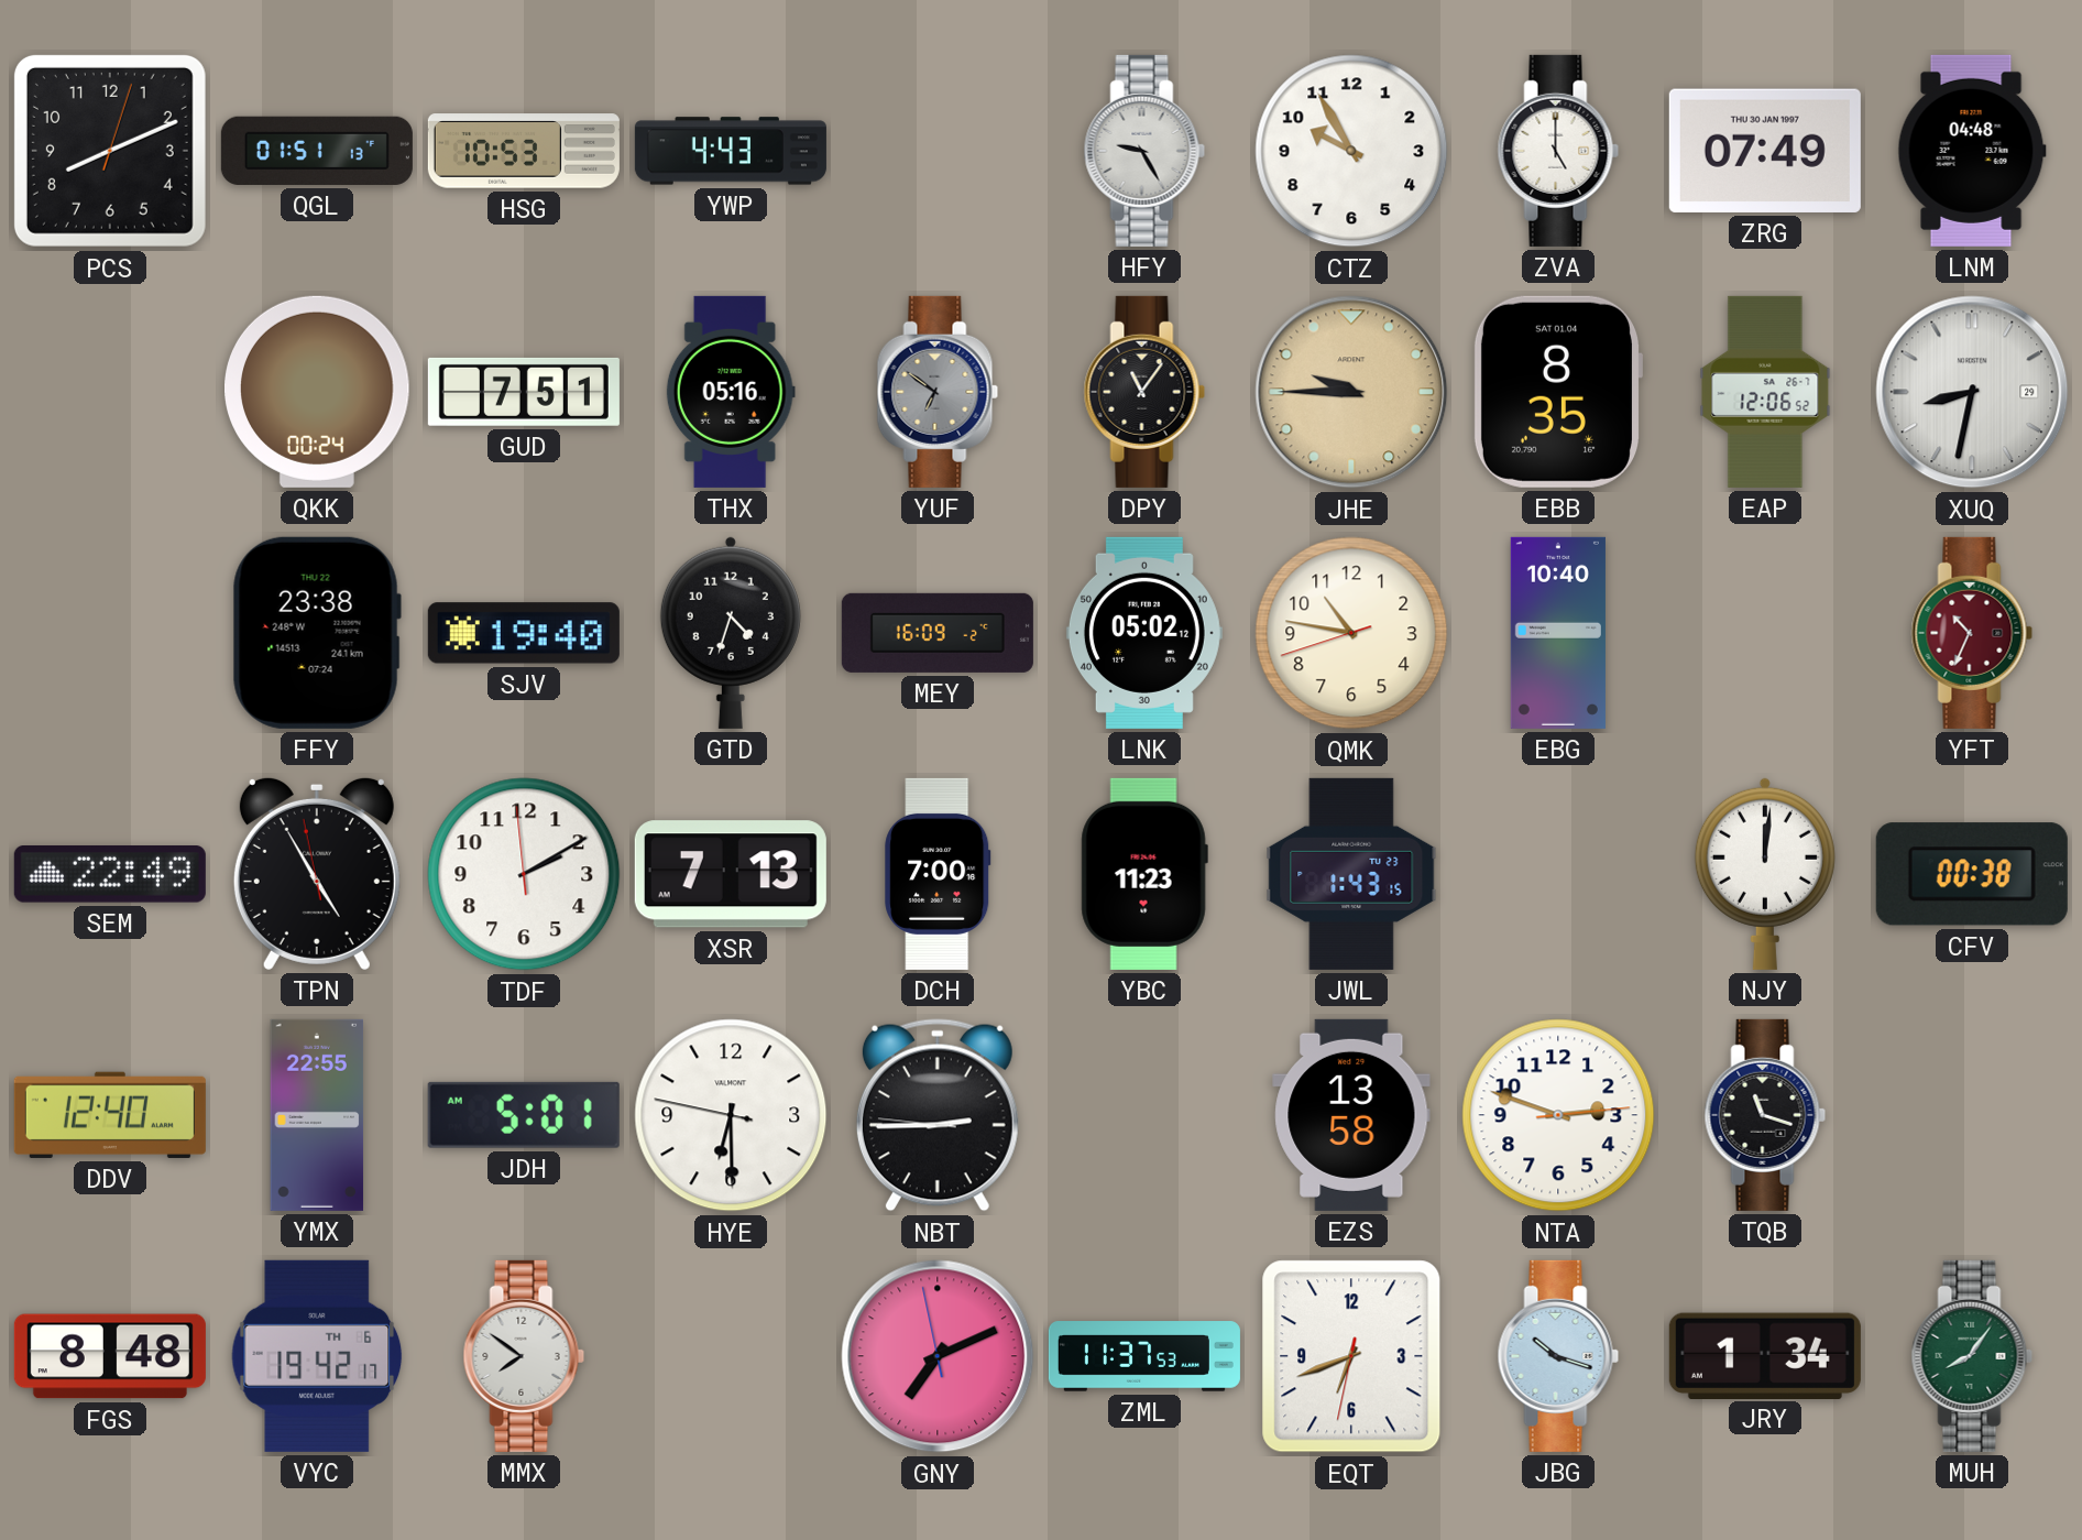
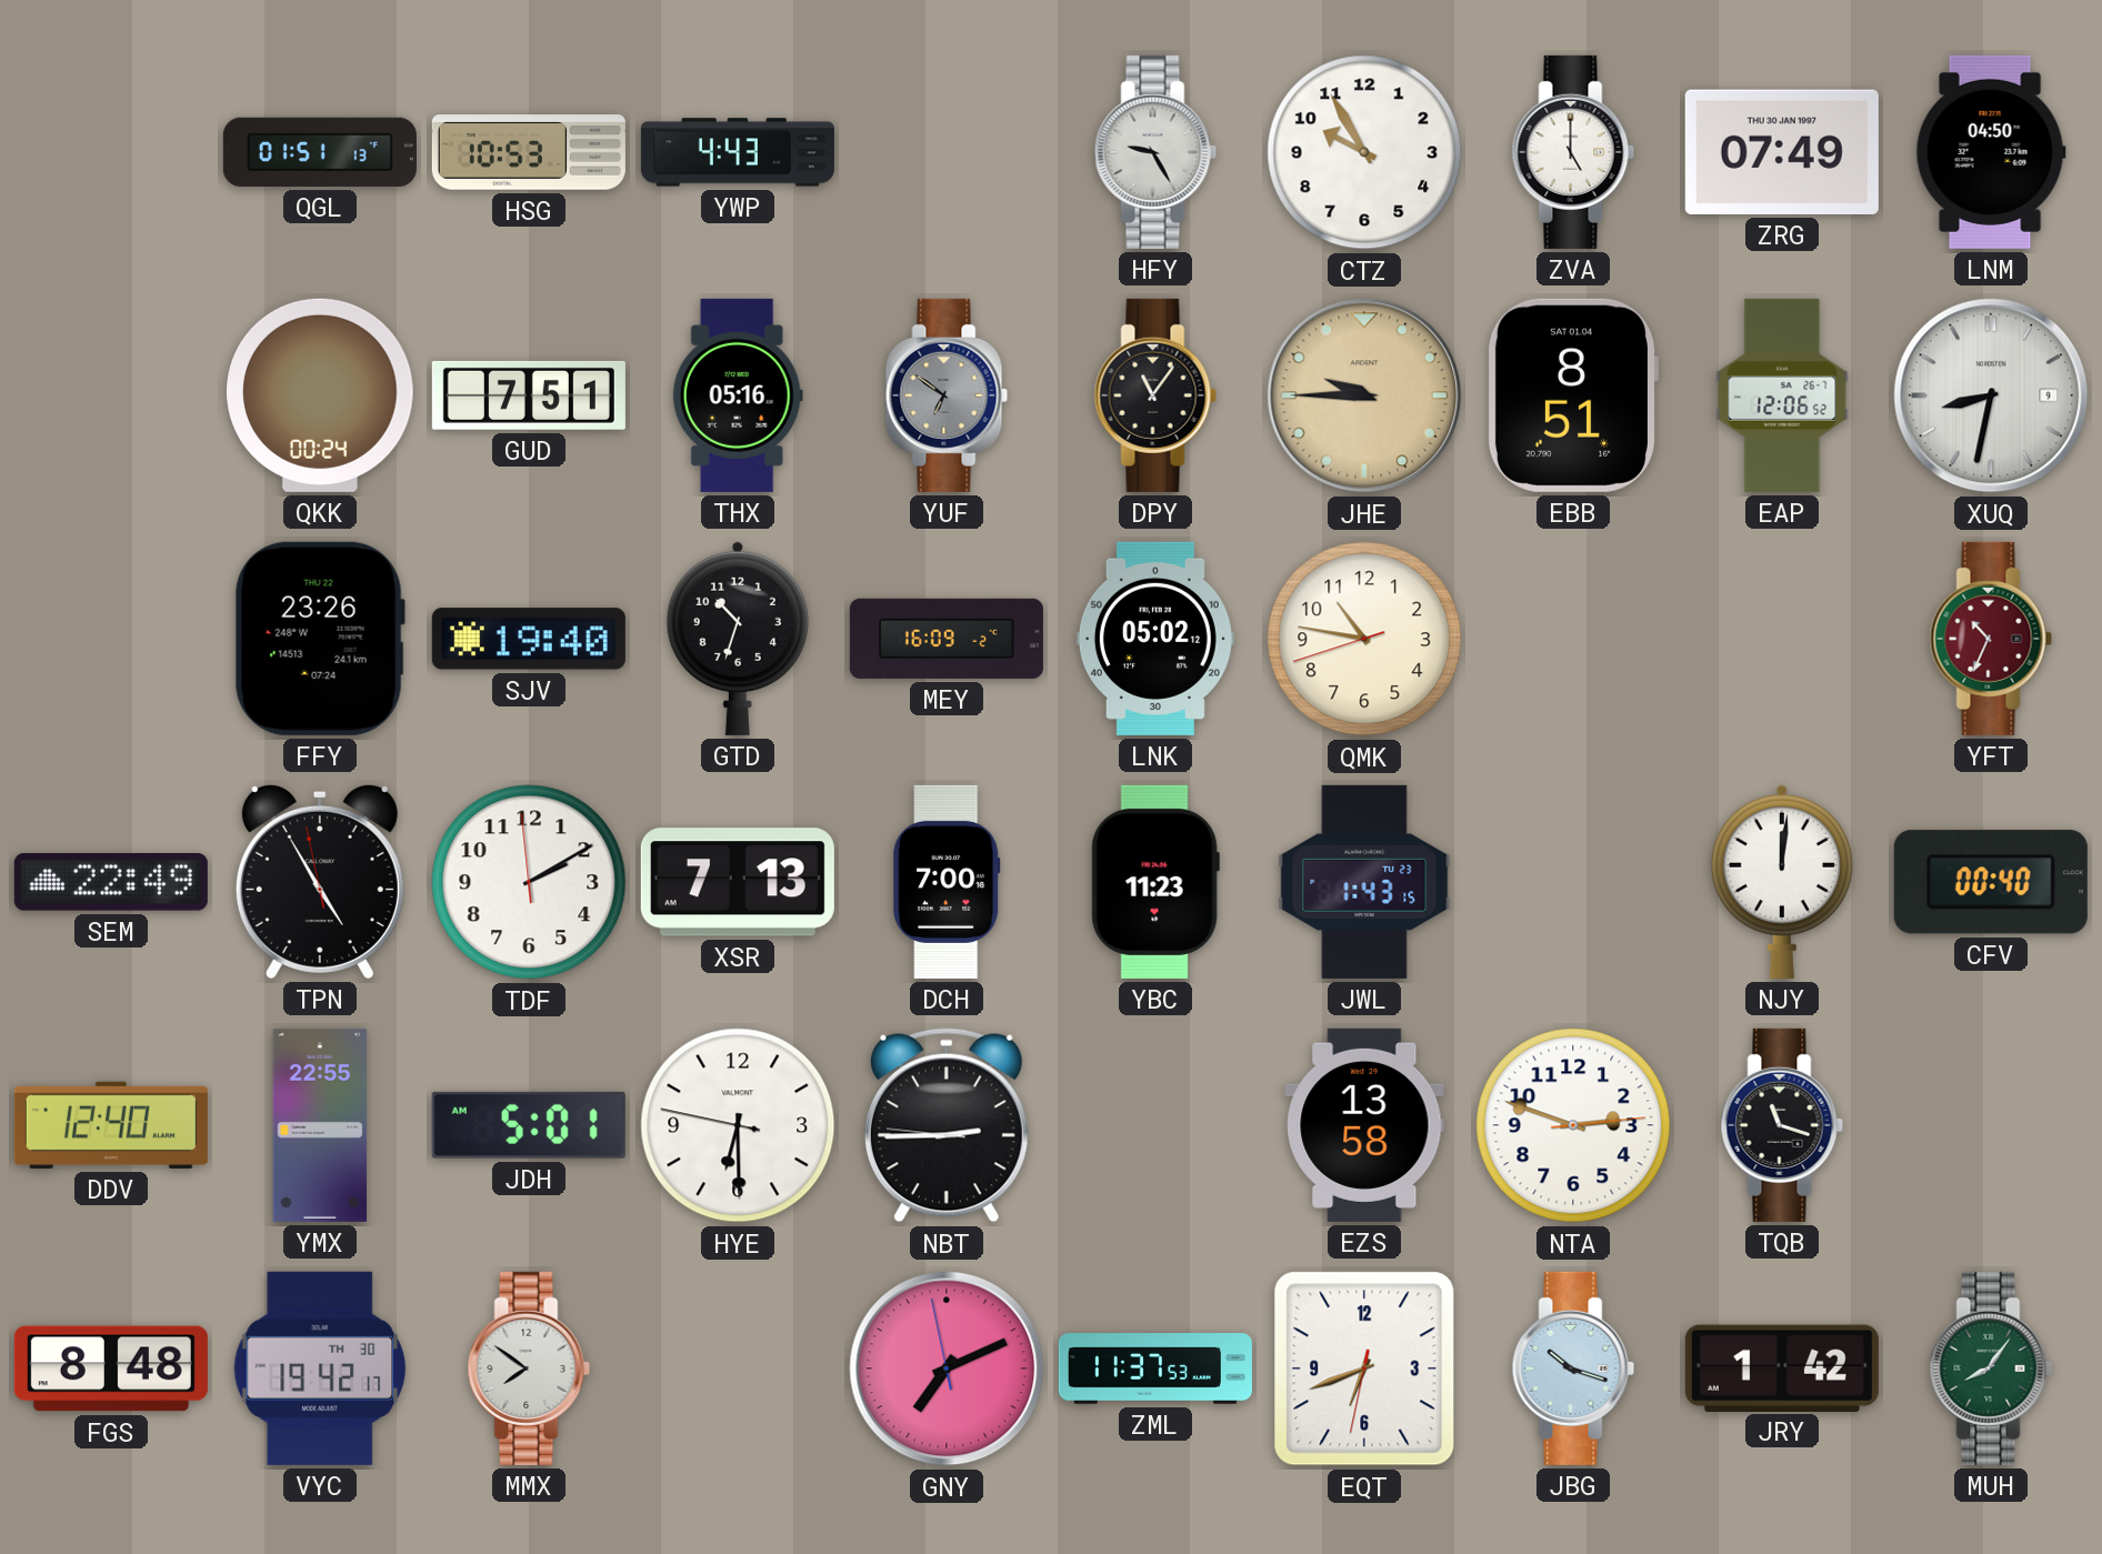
PCS: 8:11 -> none
LNM: 04:48 -> 04:50
EBB: 8:35 -> 8:51
XUQ date: 29 -> 9
FFY: 23:38 -> 23:26
GTD: 4:33 -> 10:33
EBG: 10:40 -> none
CFV: 00:38 -> 00:40
VYC date: TH 6 -> TH 30
JRY: 1:34 -> 1:42
